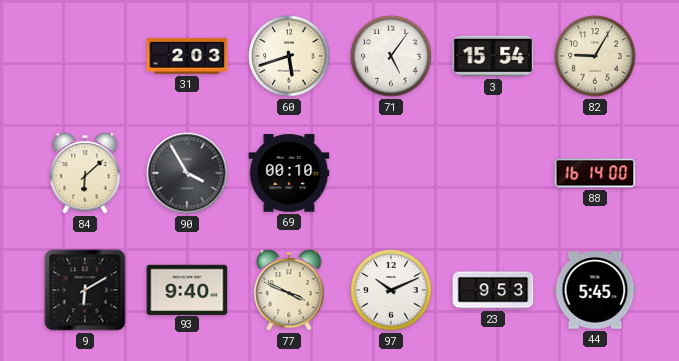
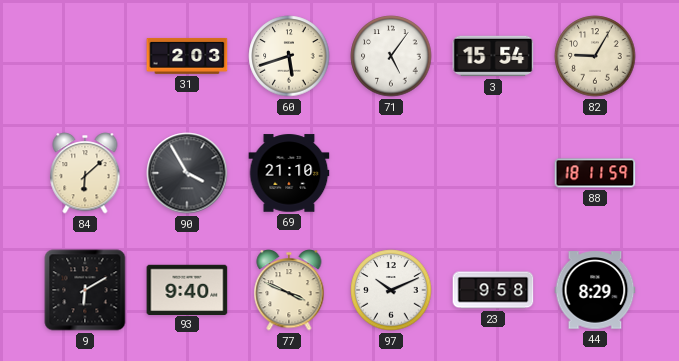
69: 00:10 -> 21:10
88: 16:14 -> 18:11
23: 9:53 -> 9:58
44: 5:45 -> 8:29
